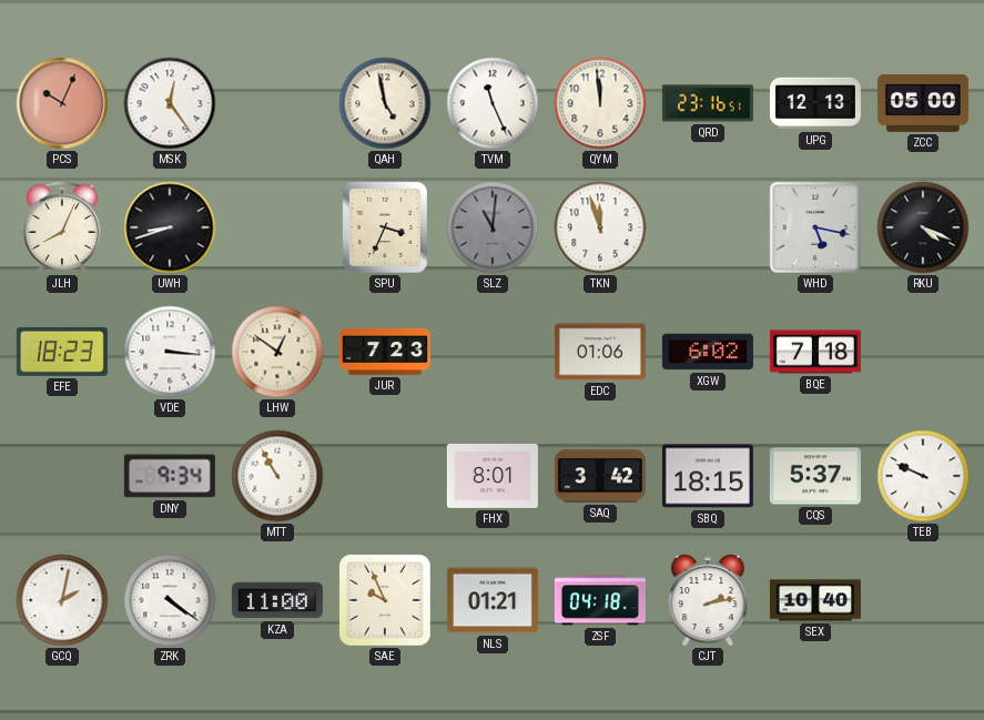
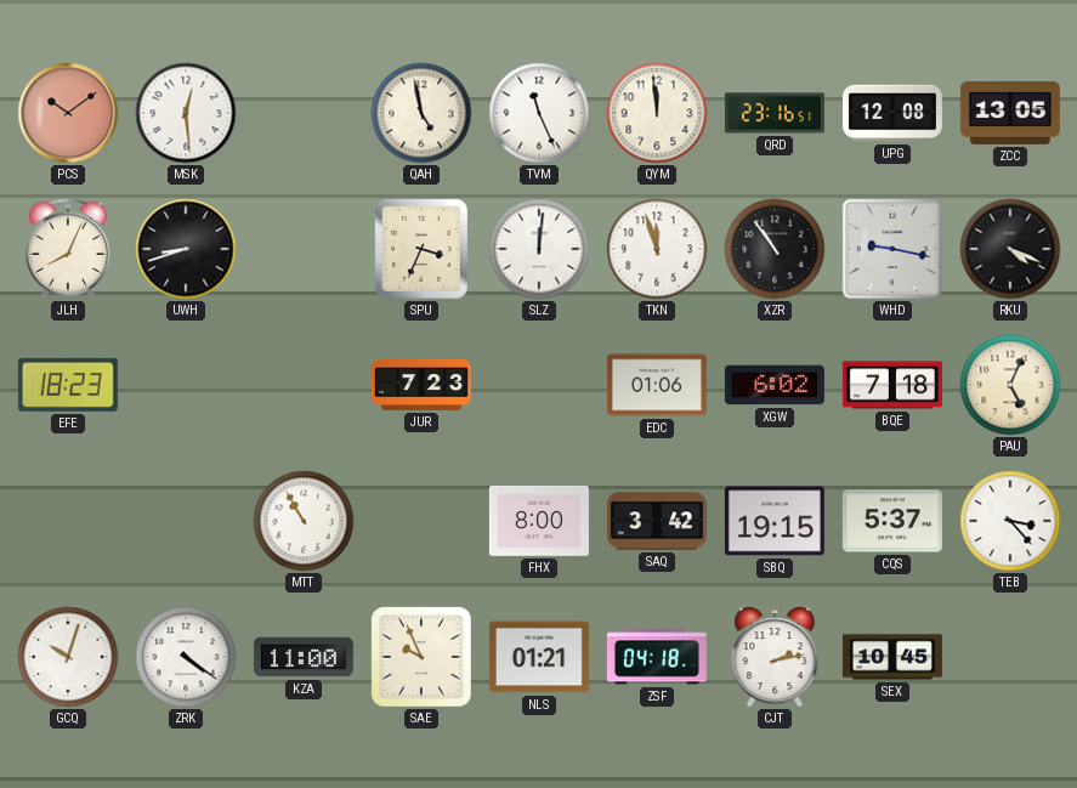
PCS: 10:04 -> 10:09
MSK: 12:24 -> 12:29
UPG: 12:13 -> 12:08
ZCC: 05:00 -> 13:05
SLZ: 11:01 -> 12:01
SLZ dial: grey -> white
XZR: none -> 10:54
WHD: 5:17 -> 9:17
VDE: 3:16 -> none
LHW: 12:51 -> none
PAU: none -> 5:04
DNY: 9:34 -> none
FHX: 8:01 -> 8:00
SBQ: 18:15 -> 19:15
TEB: 9:49 -> 3:23
GCQ: 2:02 -> 10:03
SEX: 10:40 -> 10:45
